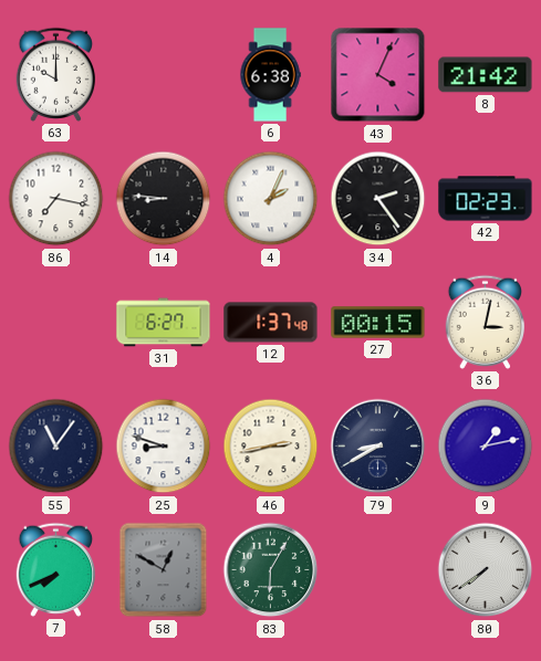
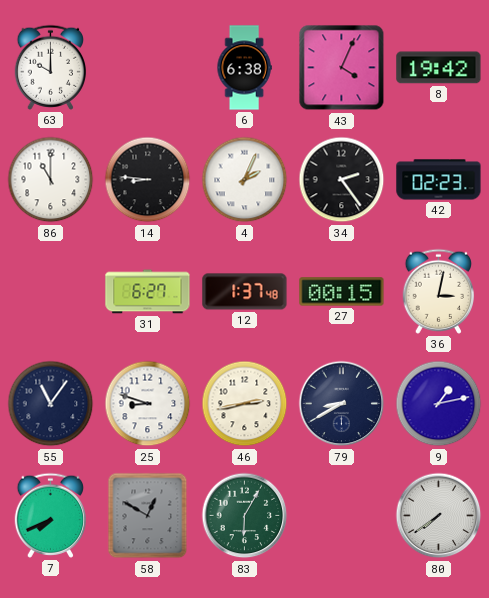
8: 21:42 -> 19:42
86: 7:17 -> 11:00
